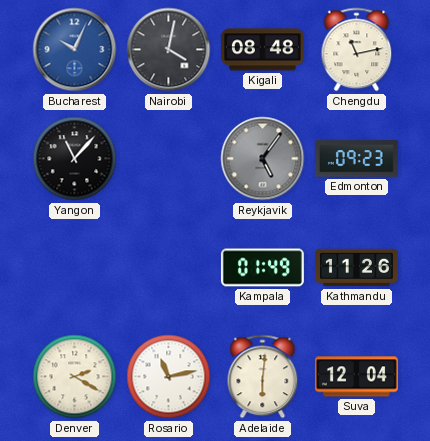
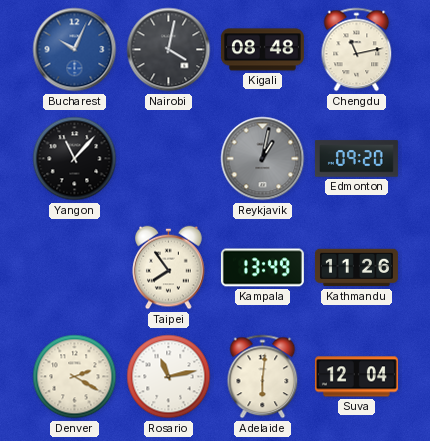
Reykjavik: 5:06 -> 1:02
Edmonton: 09:23 -> 09:20
Taipei: none -> 7:54
Kampala: 01:49 -> 13:49
